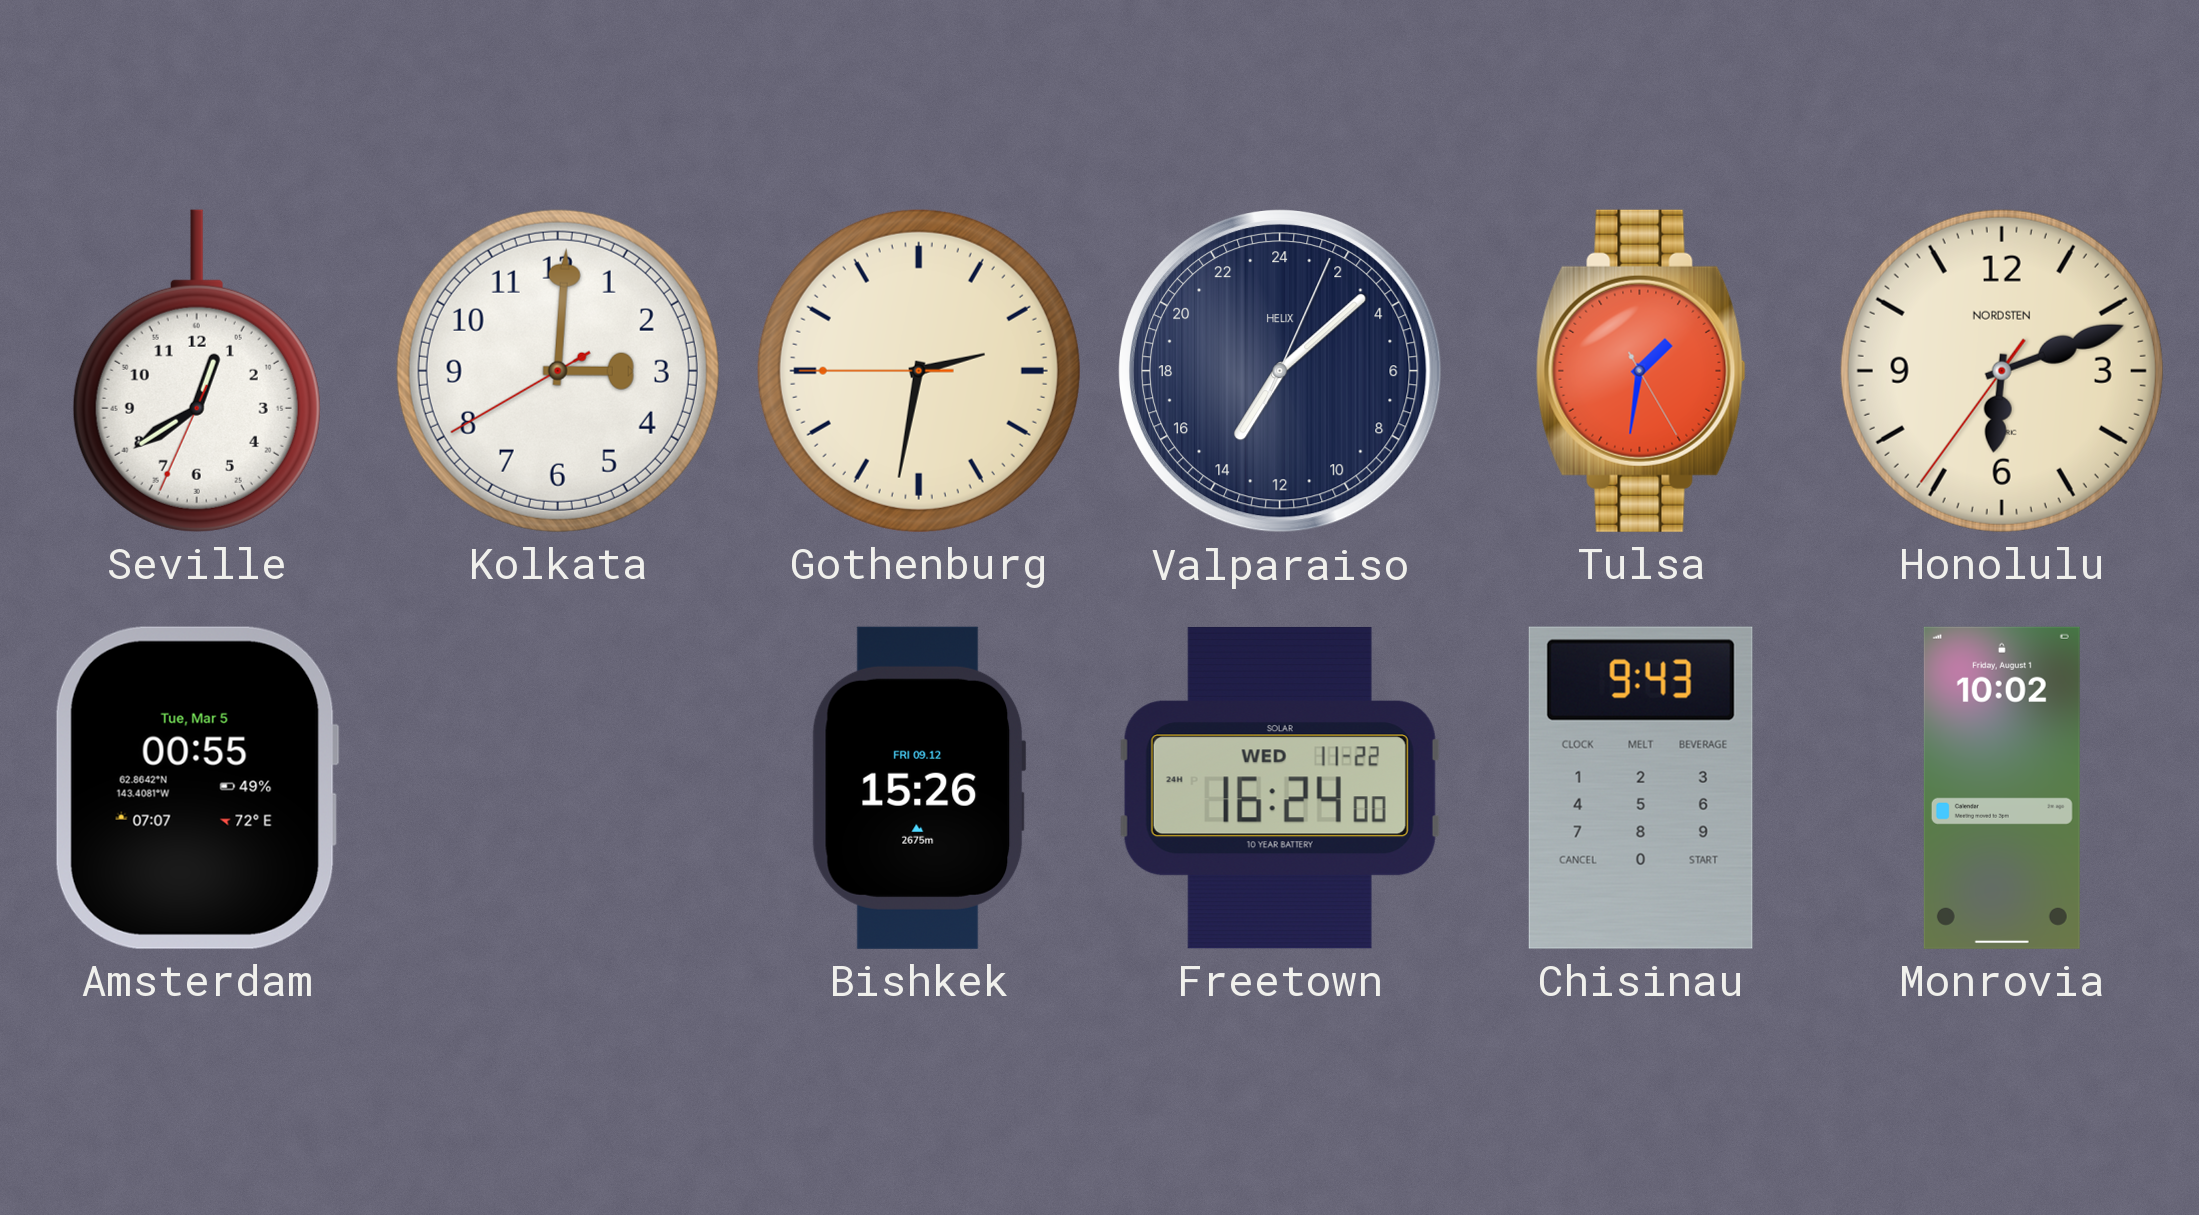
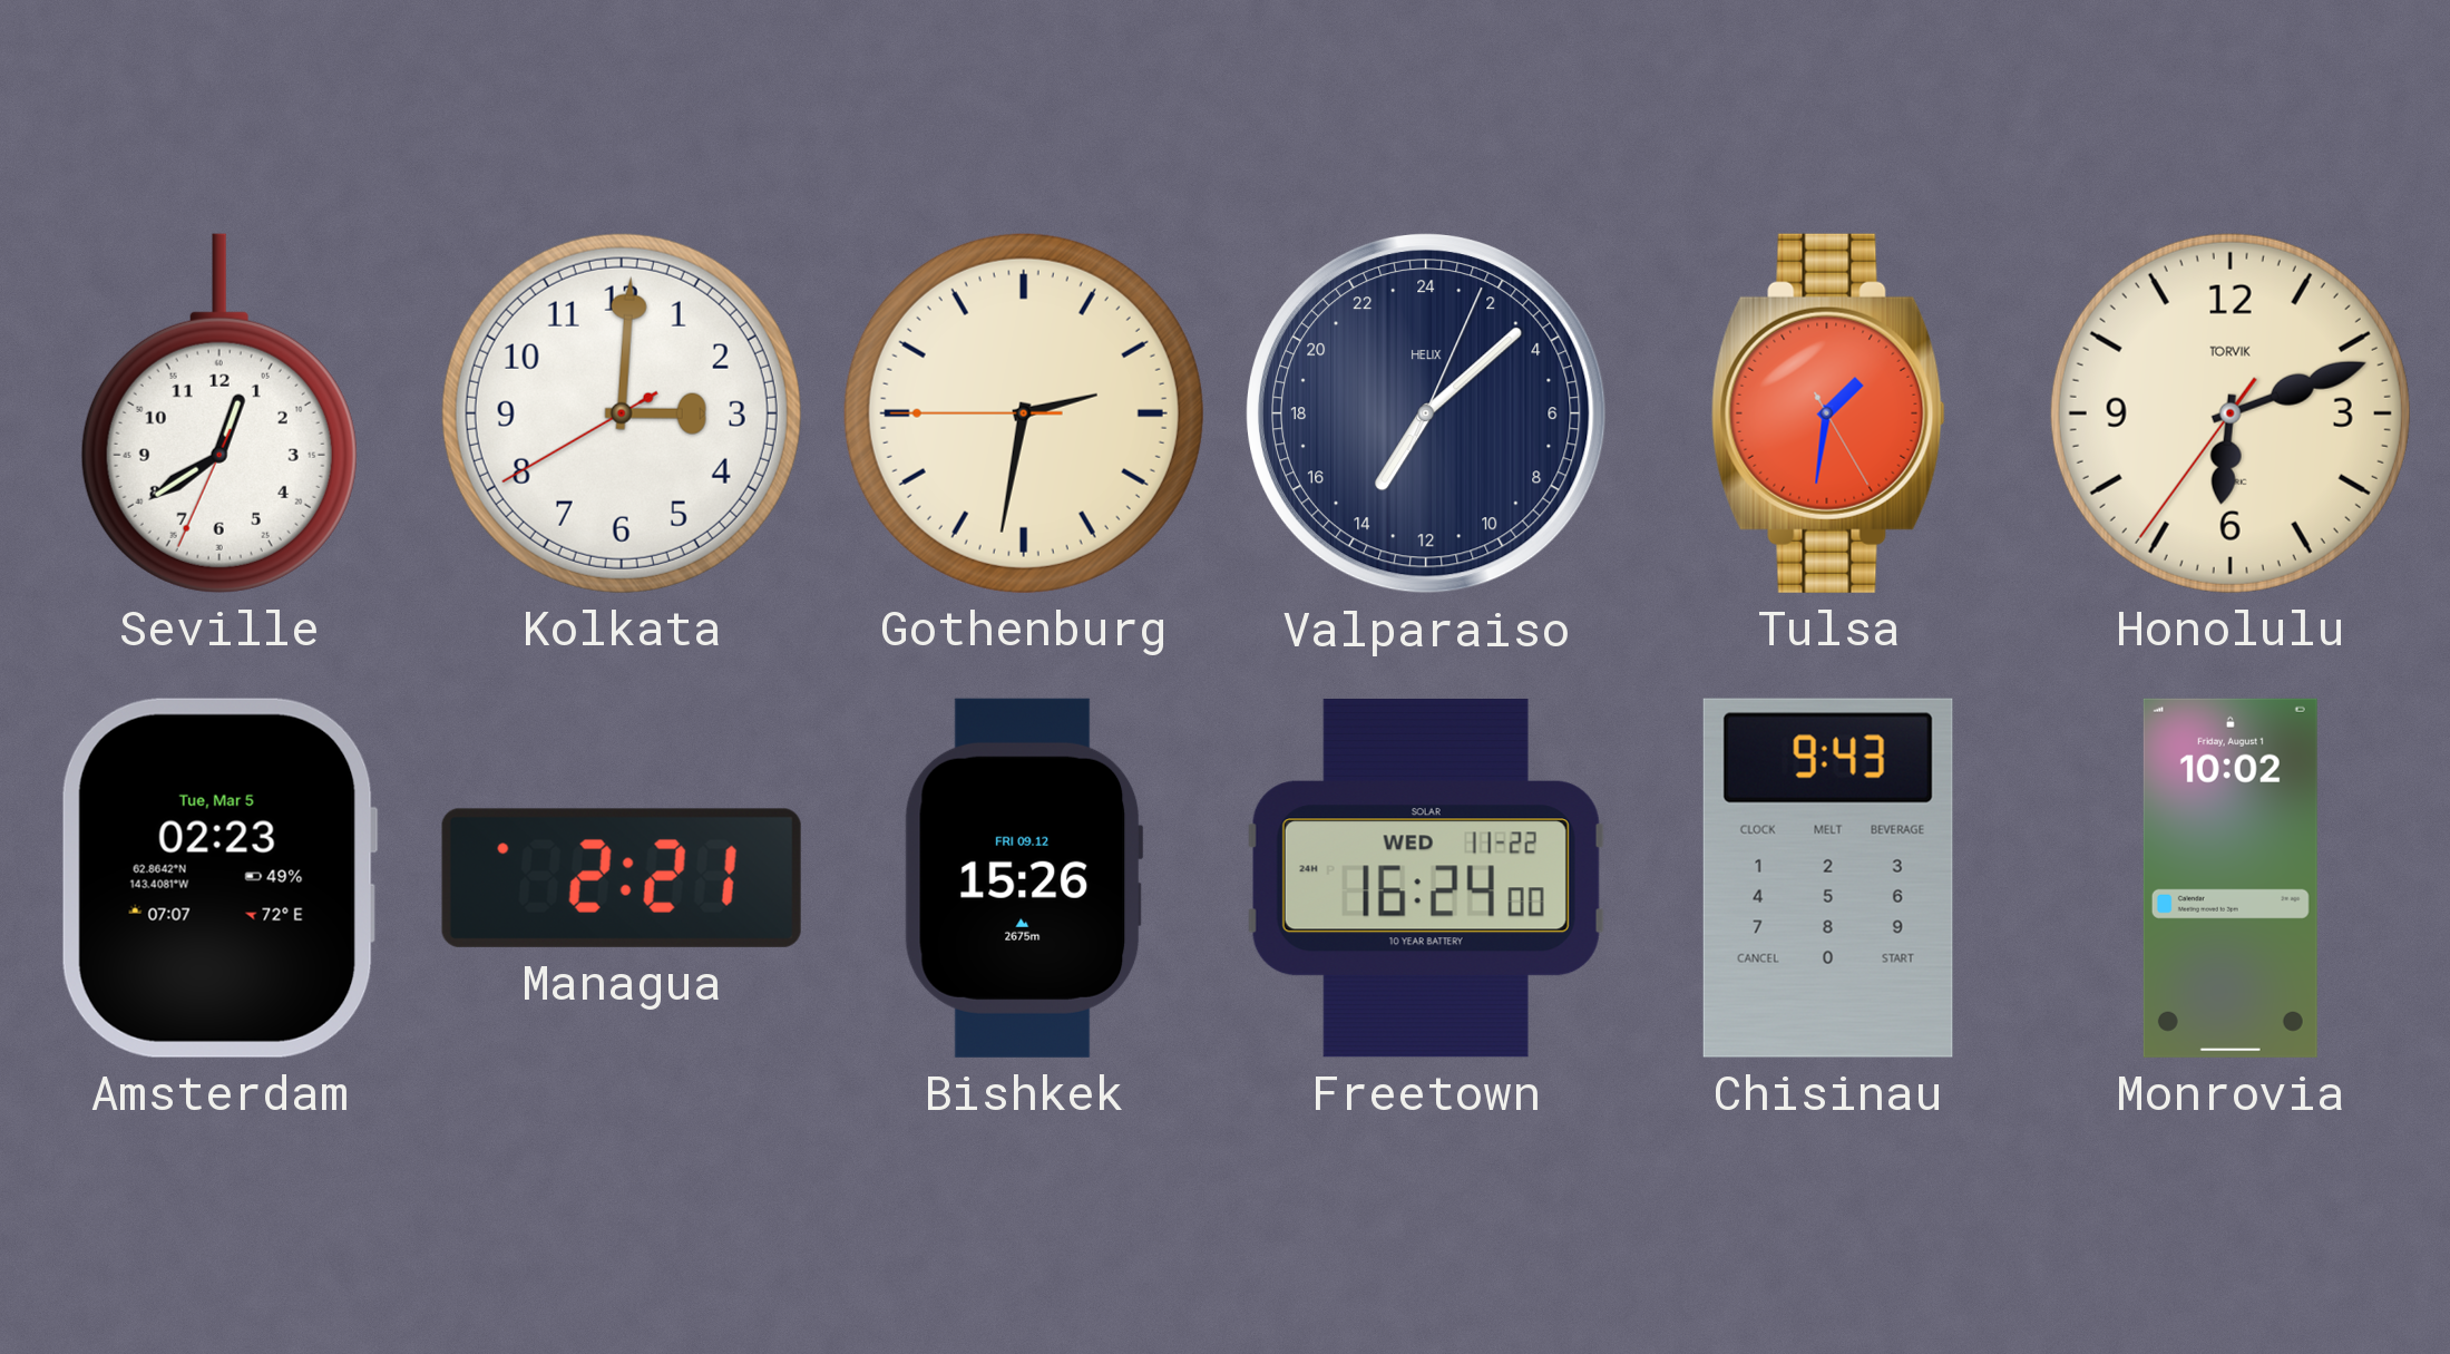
Honolulu brand: NORDSTEN -> TORVIK
Amsterdam: 00:55 -> 02:23
Managua: none -> 2:21
